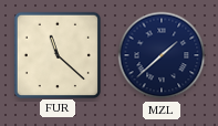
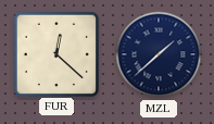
FUR: 11:22 -> 12:22
